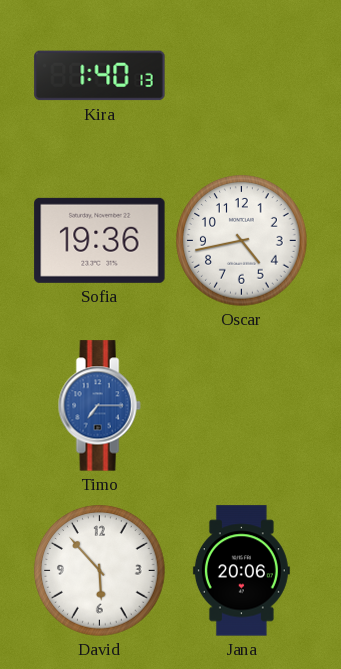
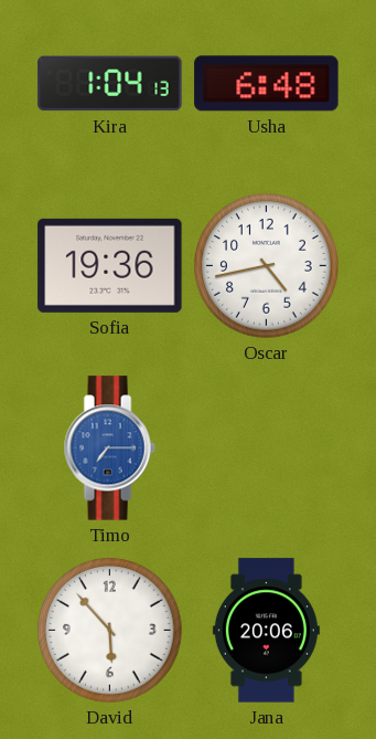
Kira: 1:40 -> 1:04
Usha: none -> 6:48
